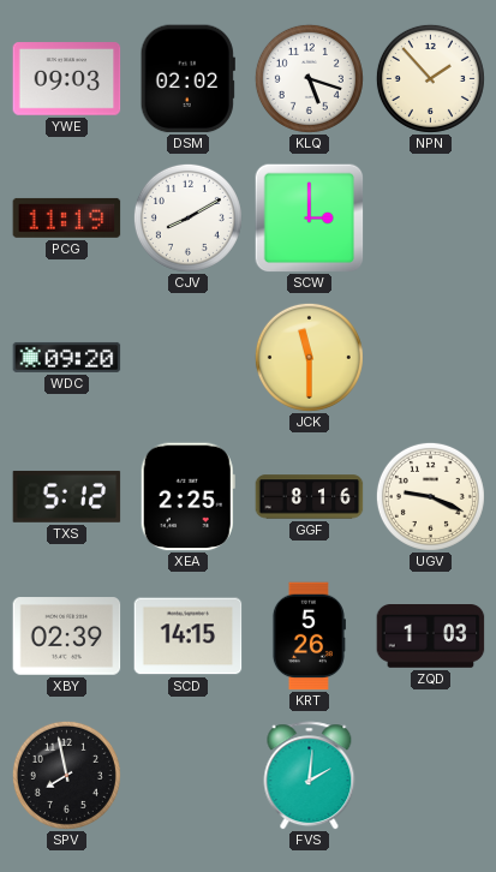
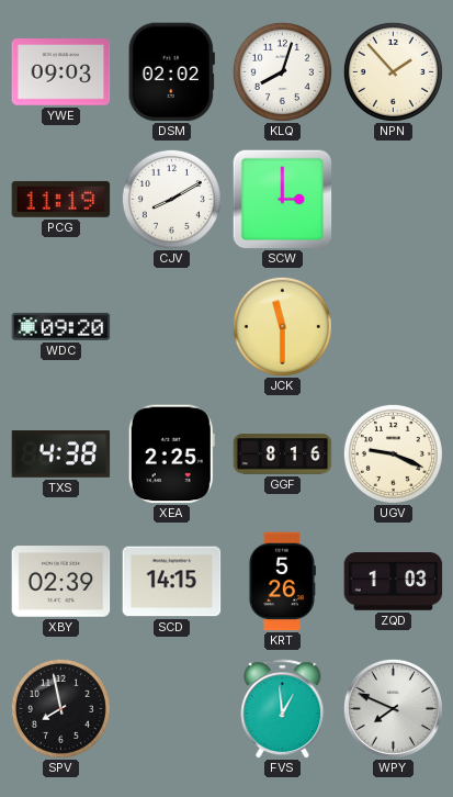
KLQ: 5:18 -> 8:03
TXS: 5:12 -> 4:38
FVS: 2:01 -> 12:59
WPY: none -> 7:49
